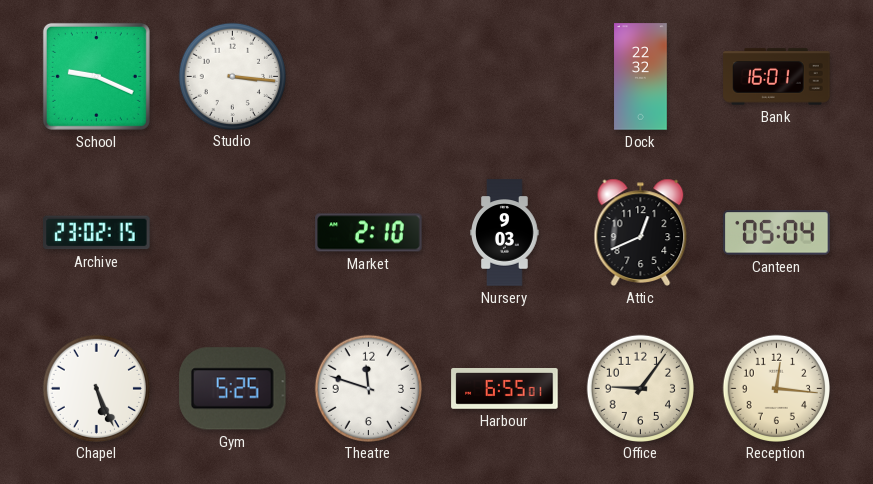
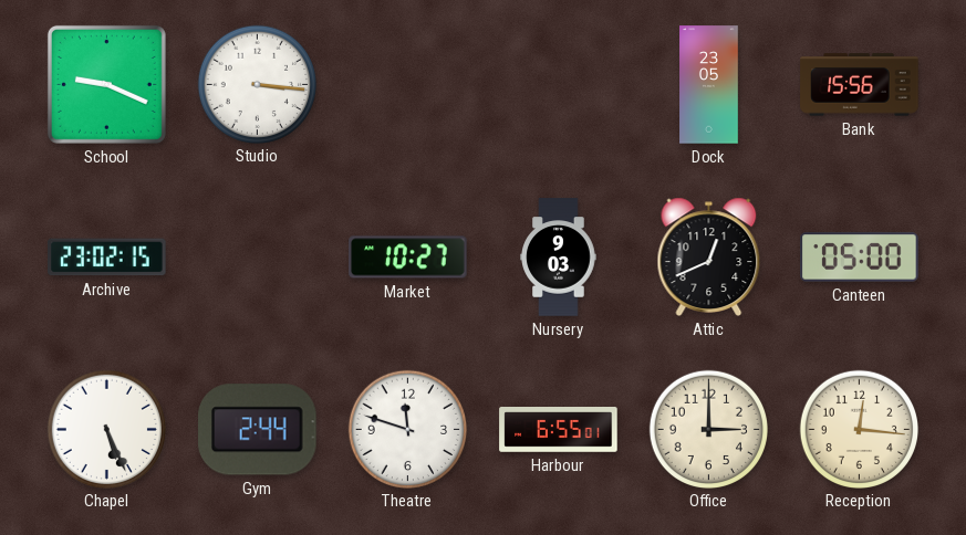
Dock: 22:32 -> 23:05
Bank: 16:01 -> 15:56
Market: 2:10 -> 10:27
Canteen: 05:04 -> 05:00
Gym: 5:25 -> 2:44
Office: 9:06 -> 3:00
